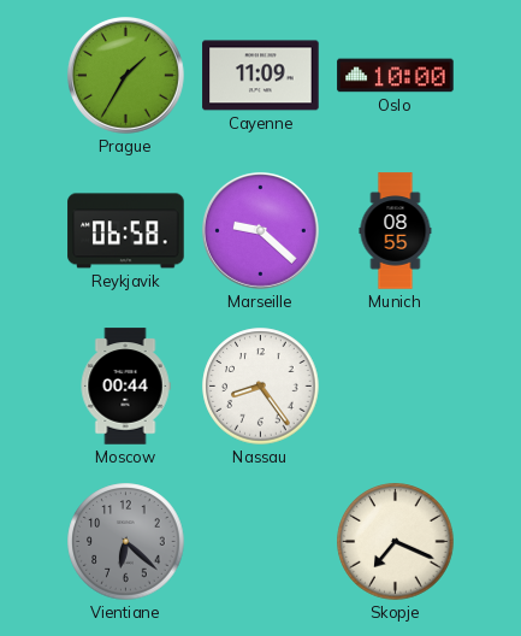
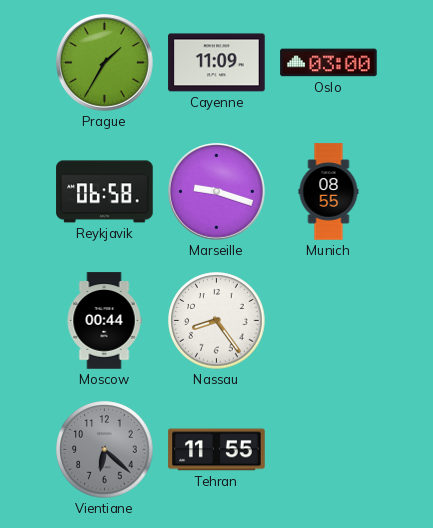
Oslo: 10:00 -> 03:00
Marseille: 9:22 -> 9:18
Tehran: none -> 11:55
Skopje: 7:19 -> none
